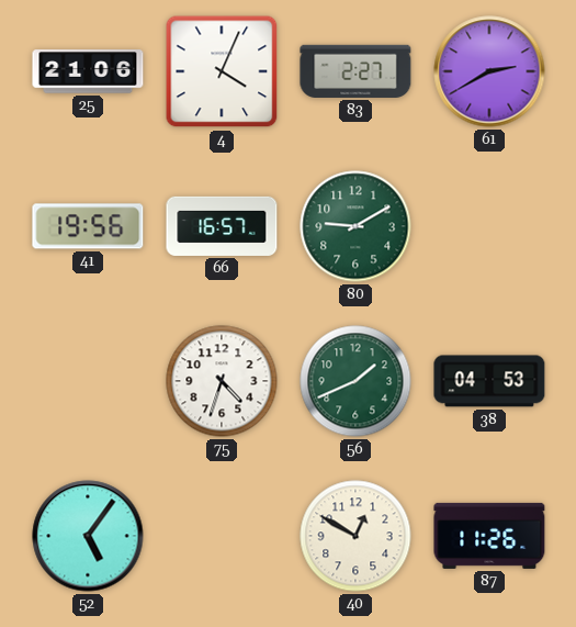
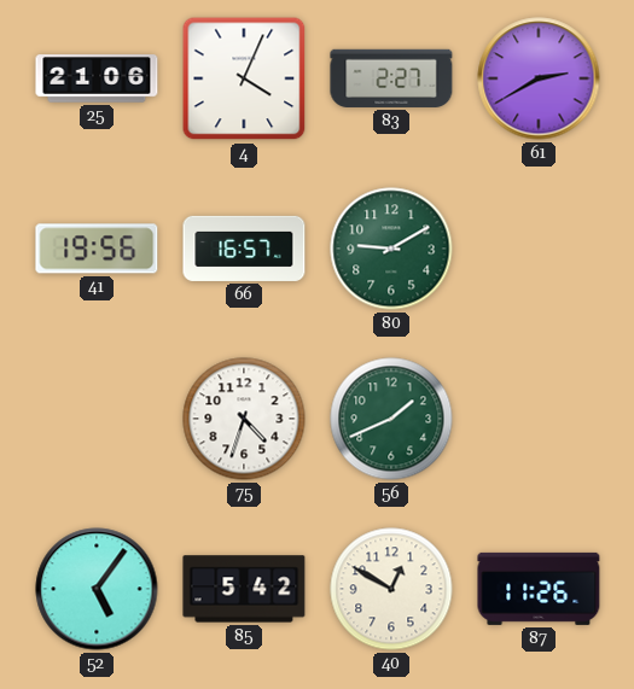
38: 04:53 -> none
85: none -> 5:42
